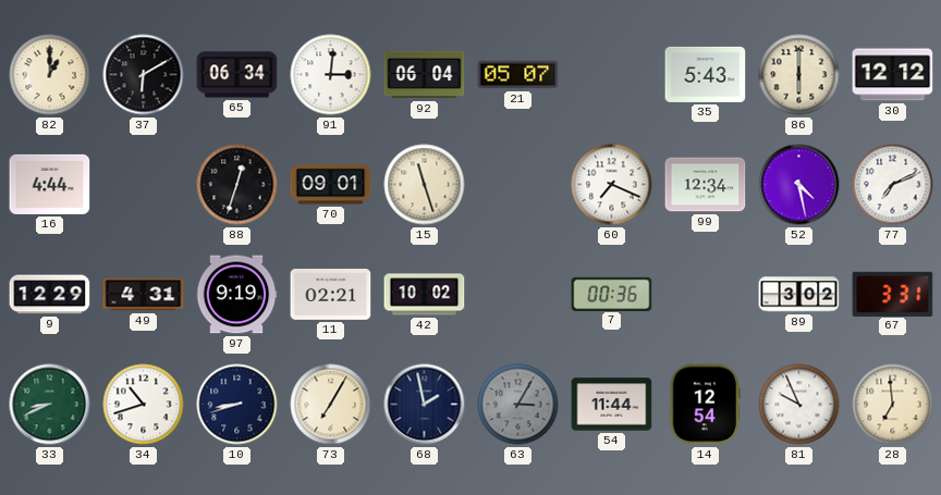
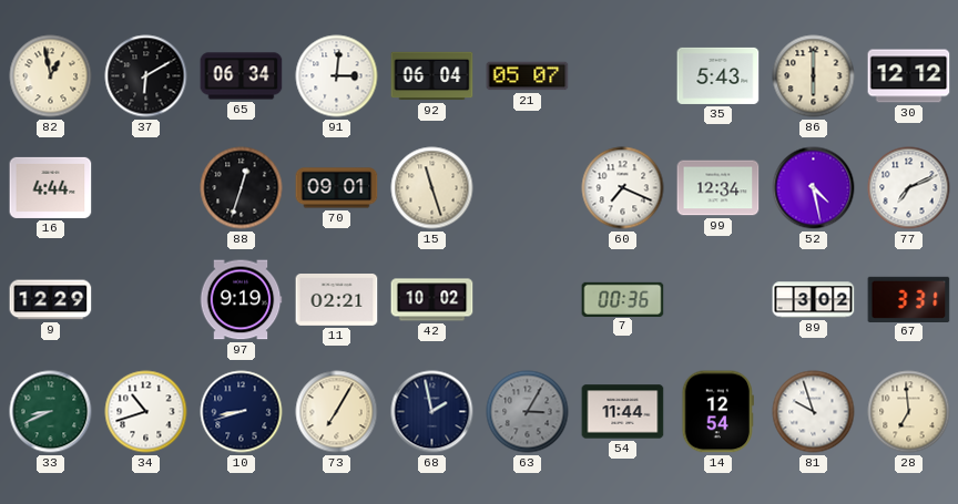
82: 1:00 -> 12:58
49: 4:31 -> none
81: 9:56 -> 9:57
